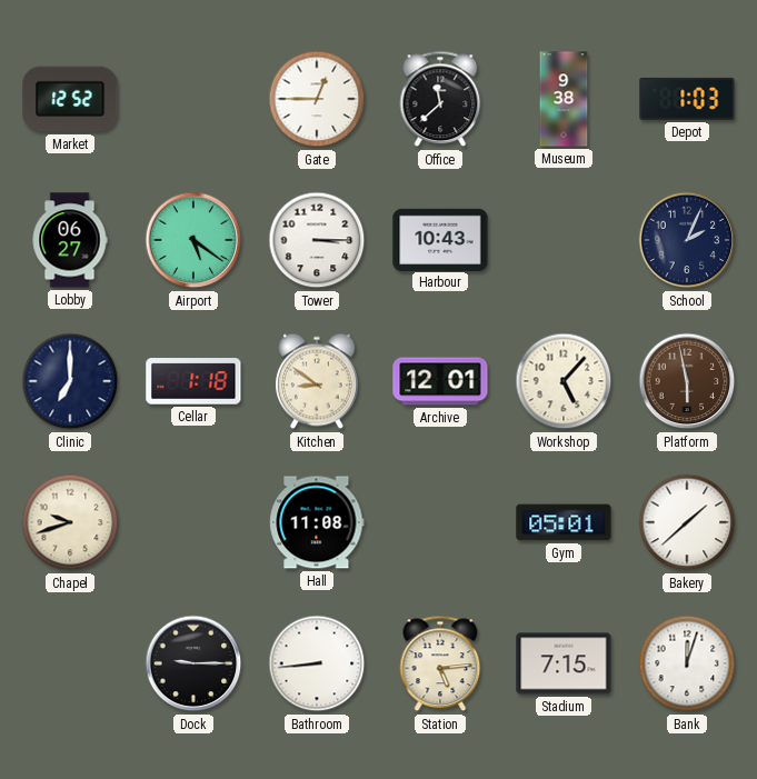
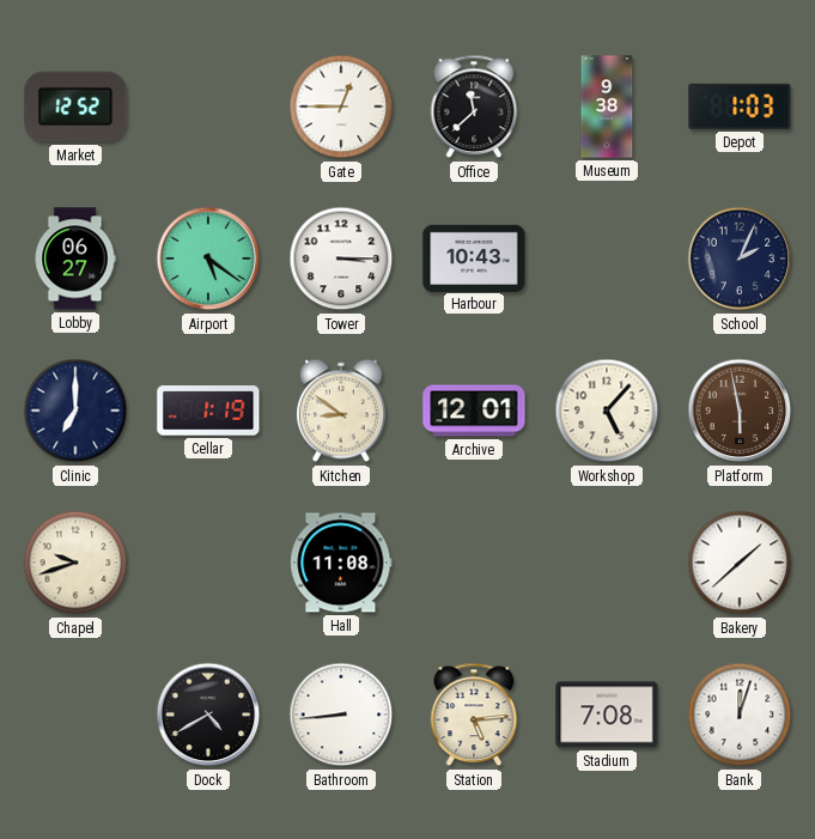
Cellar: 1:18 -> 1:19
Gym: 05:01 -> none
Dock: 9:15 -> 4:40
Stadium: 7:15 -> 7:08
